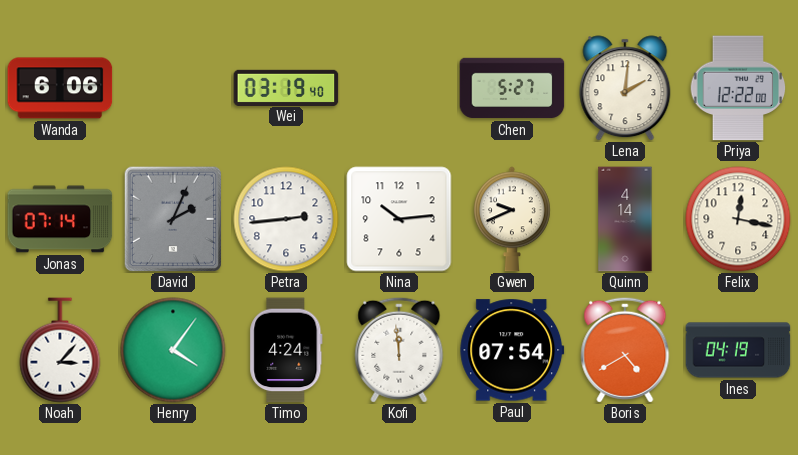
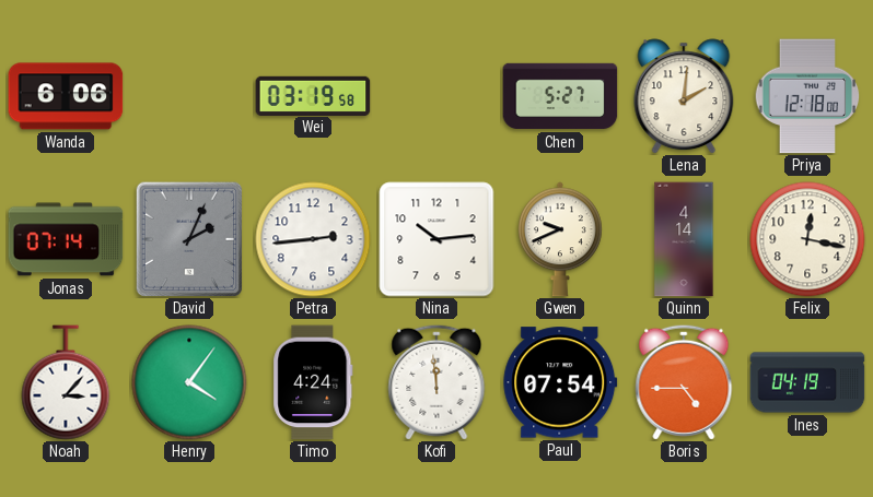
Wei: 03:19:40 -> 03:19:58
Priya: 12:22 -> 12:18
Boris: 4:40 -> 4:45
